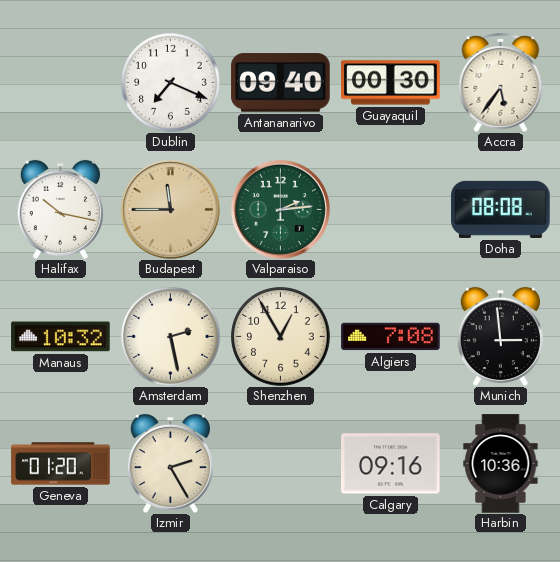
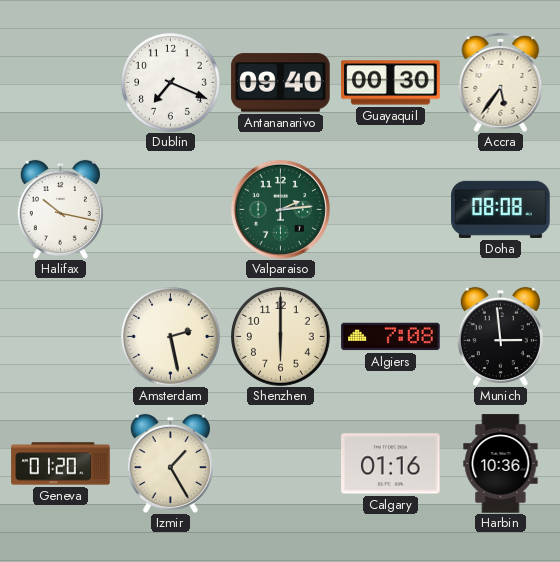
Budapest: 11:45 -> none
Manaus: 10:32 -> none
Shenzhen: 12:55 -> 6:00
Izmir: 2:25 -> 1:25
Calgary: 09:16 -> 01:16
